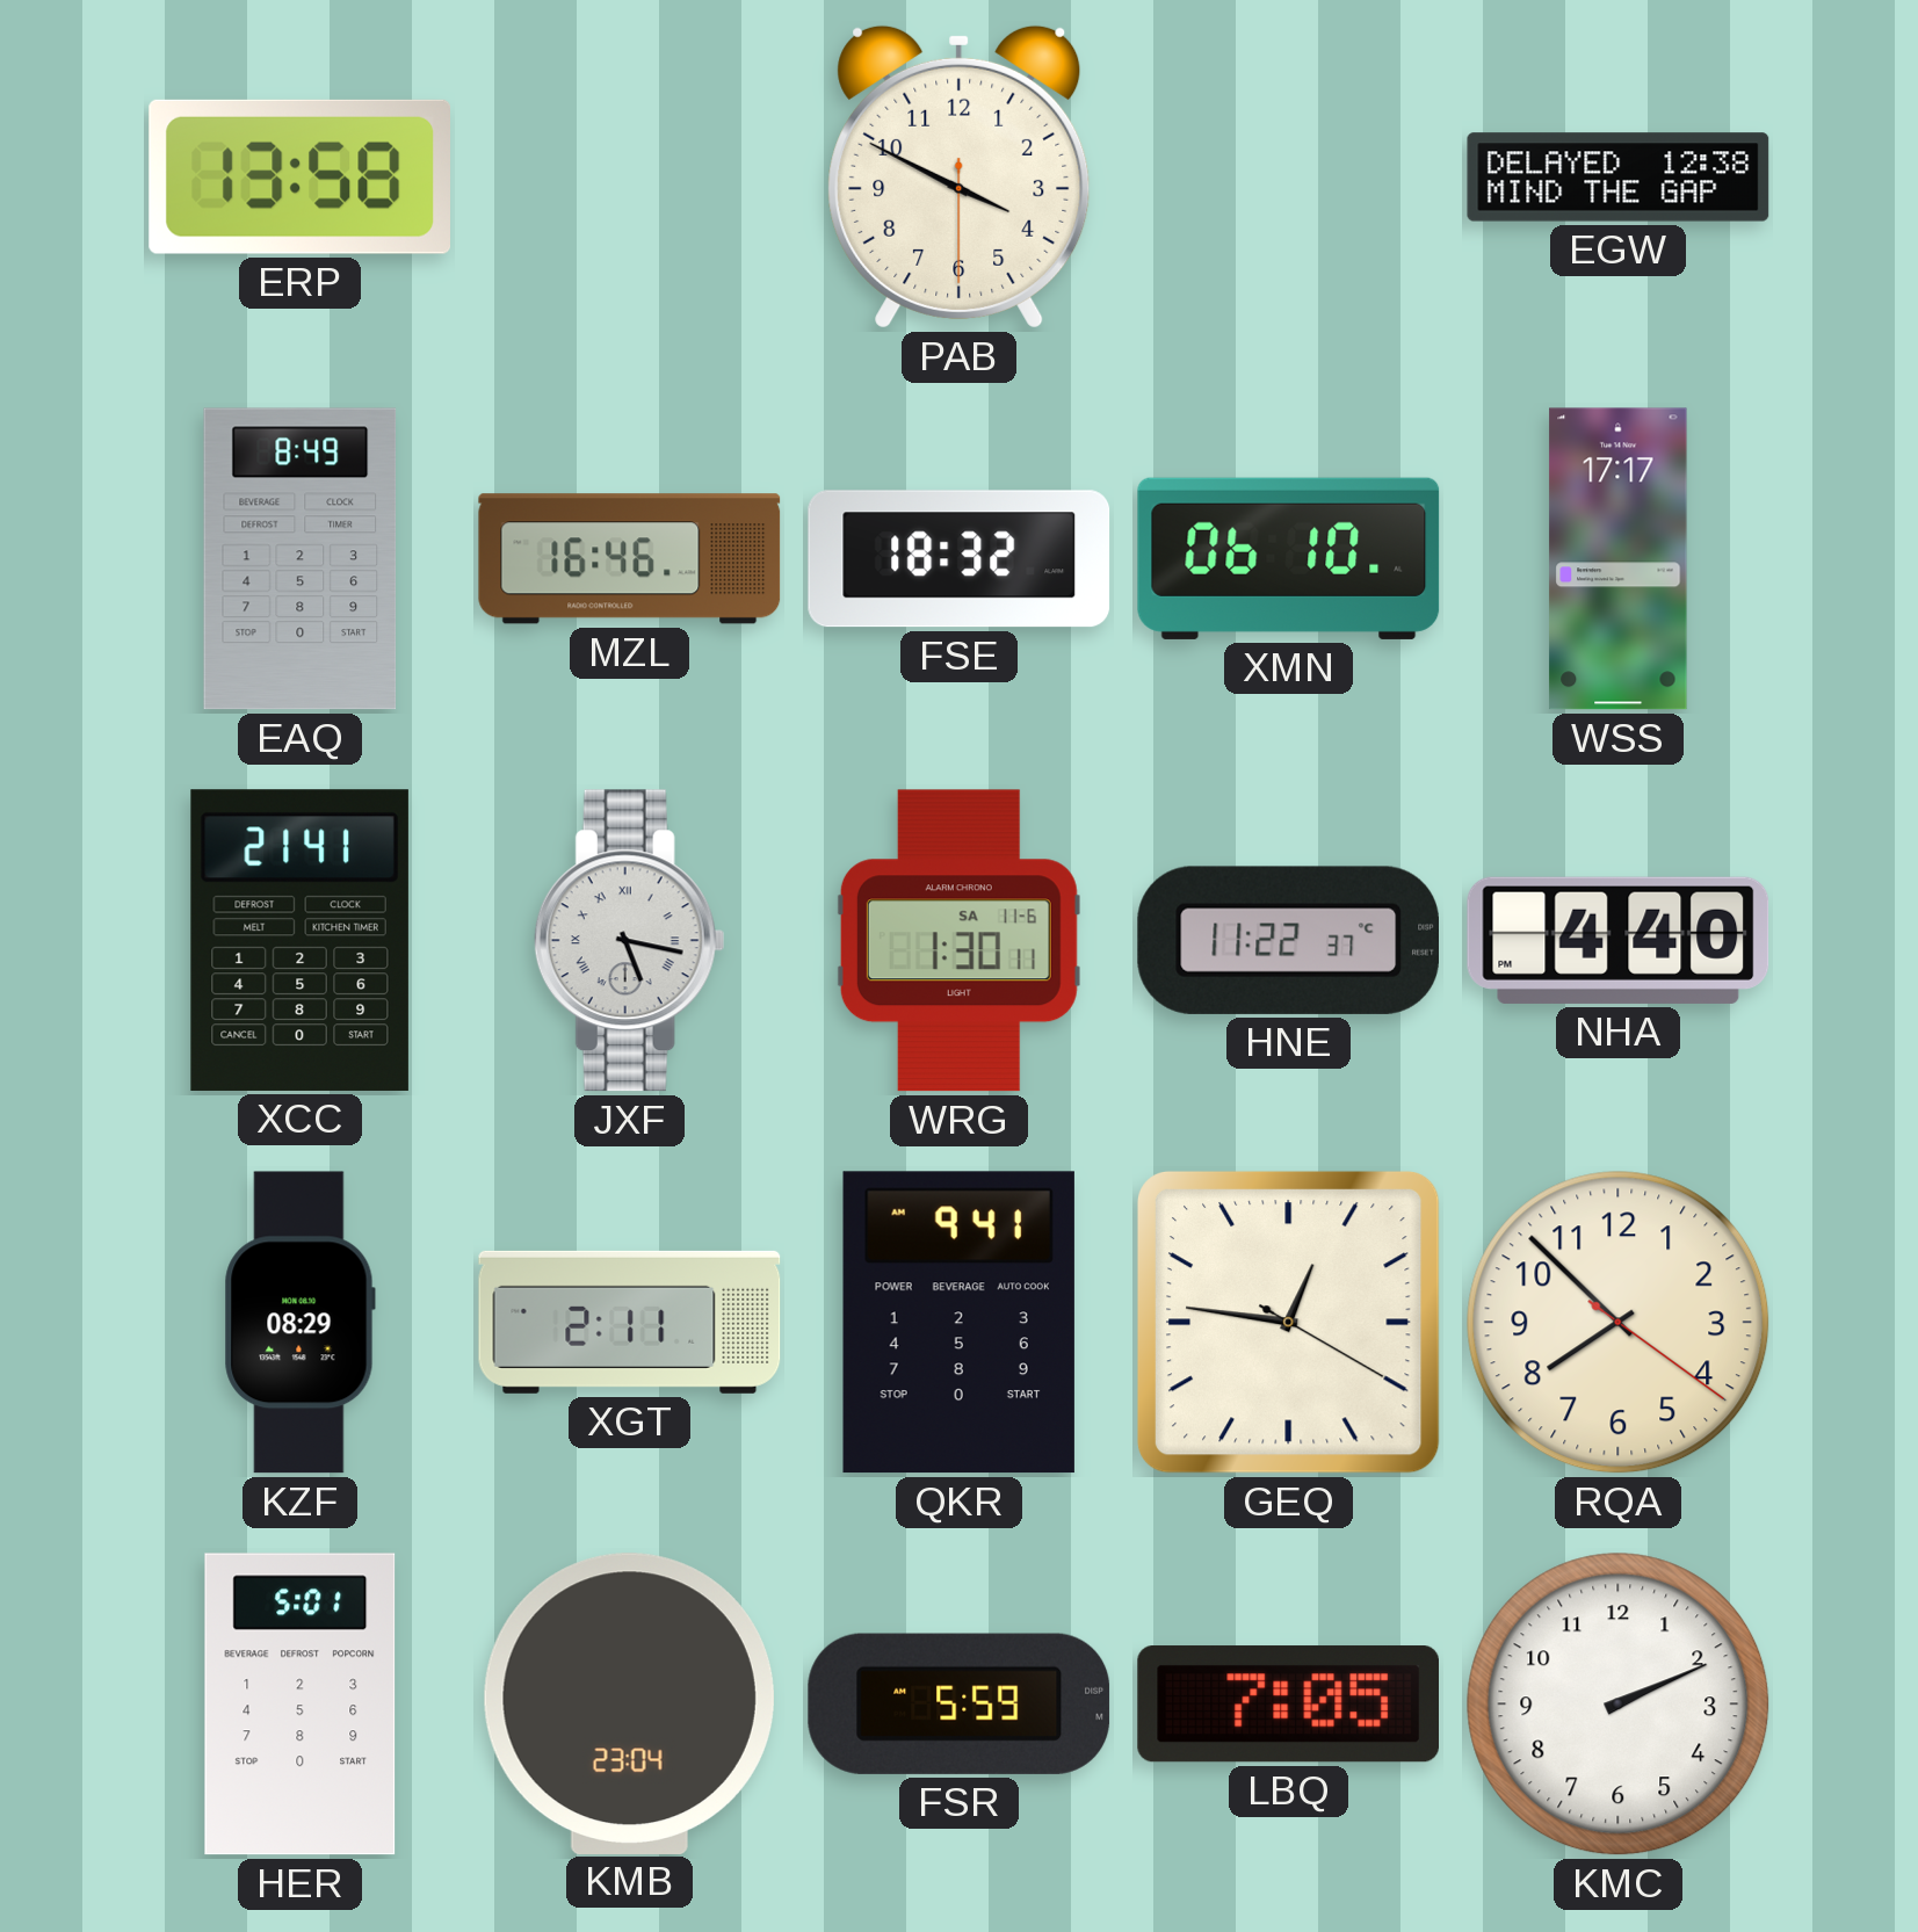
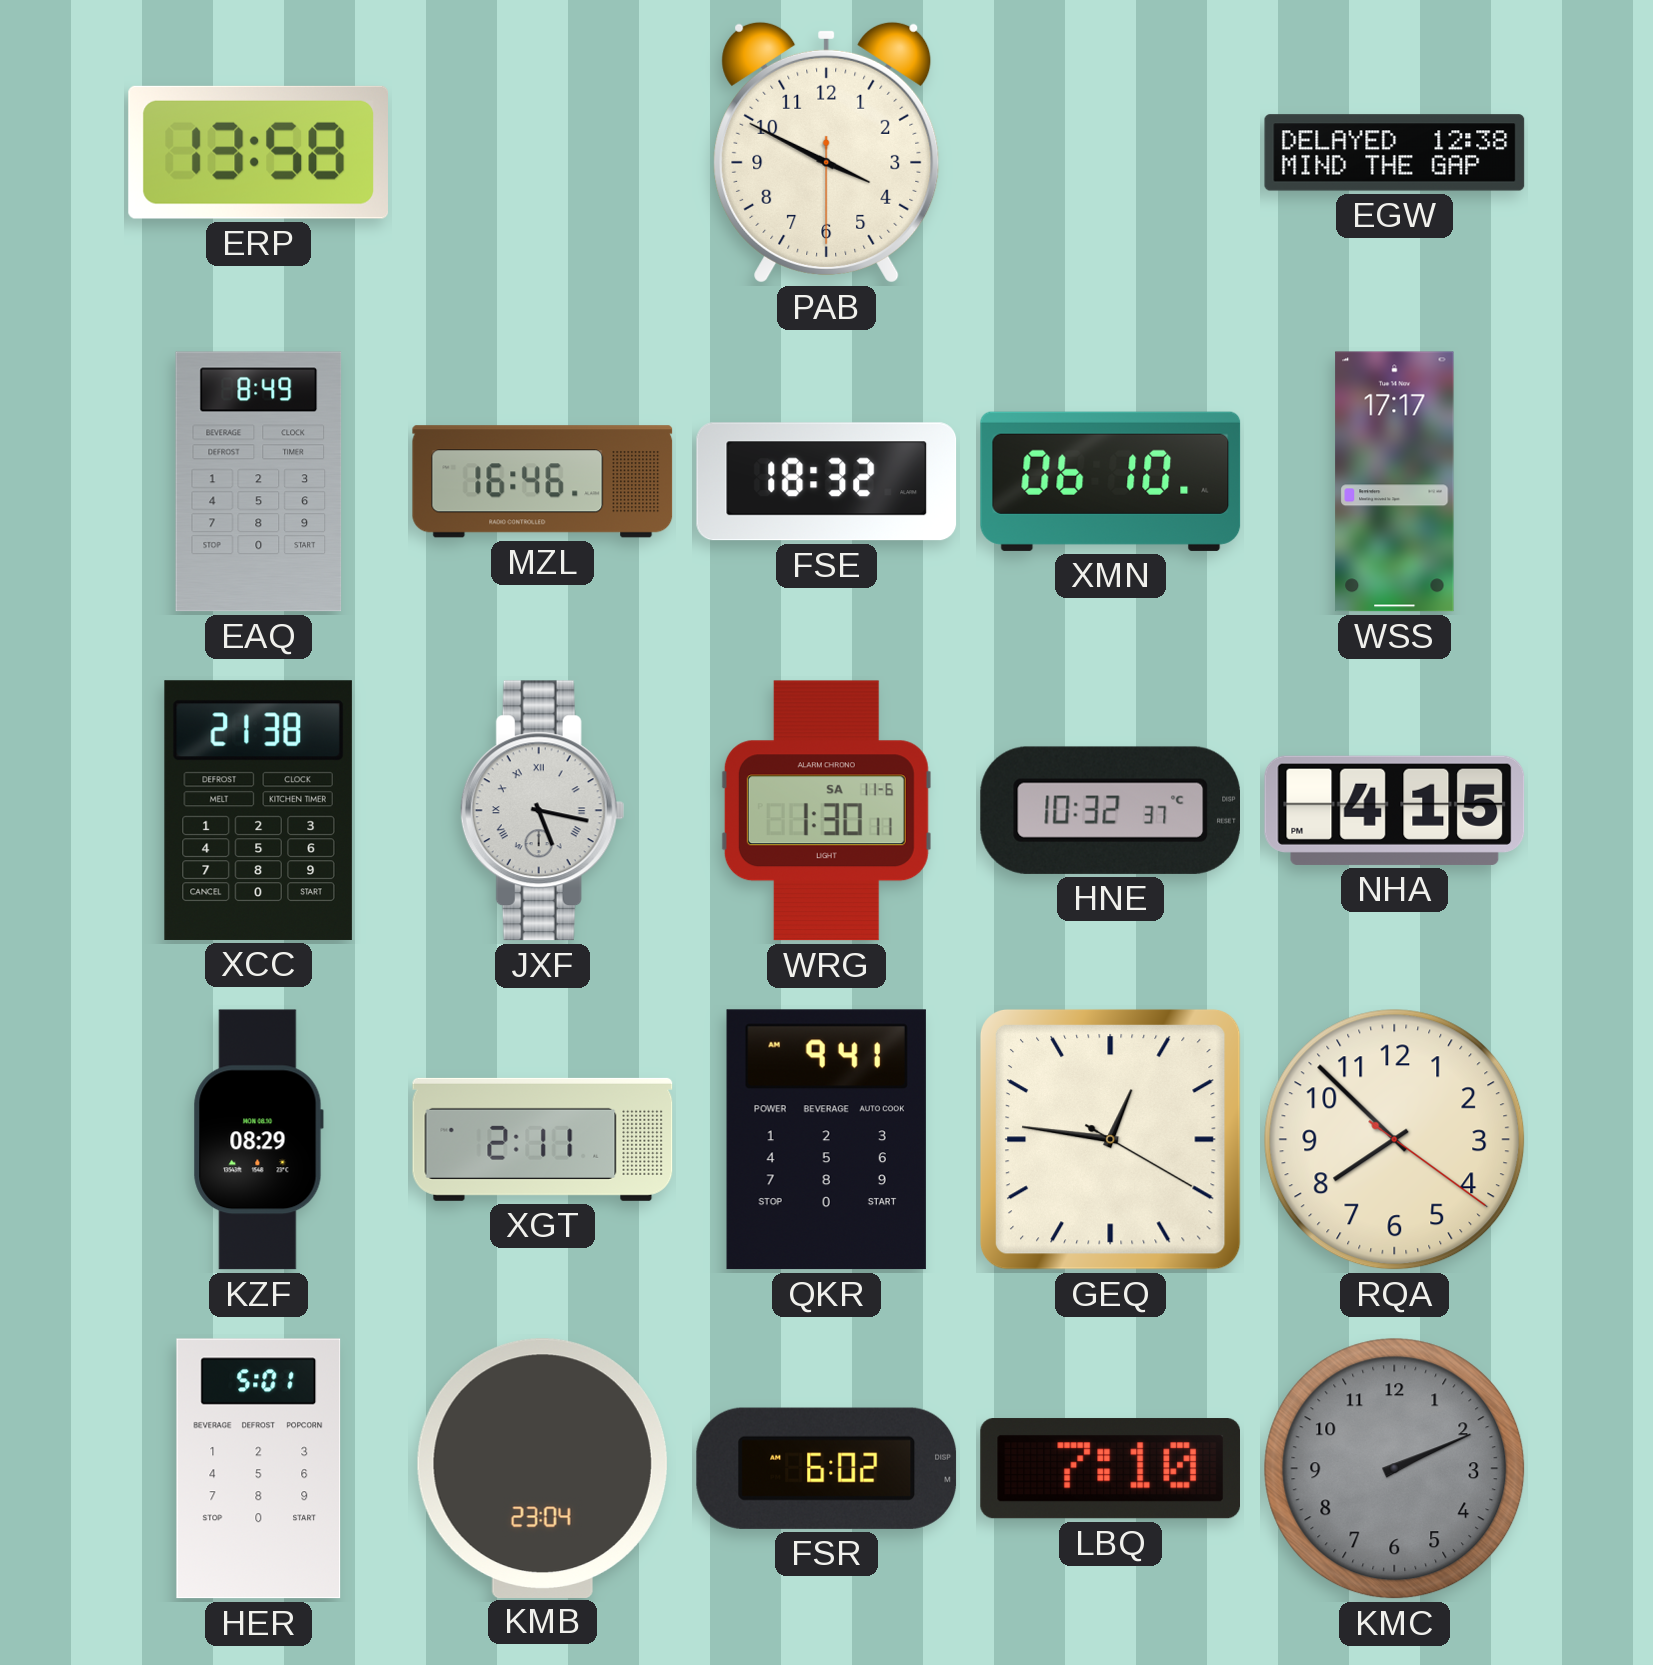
XCC: 21:41 -> 21:38
HNE: 11:22 -> 10:32
NHA: 4:40 -> 4:15
FSR: 5:59 -> 6:02
LBQ: 7:05 -> 7:10
KMC dial: white -> grey
